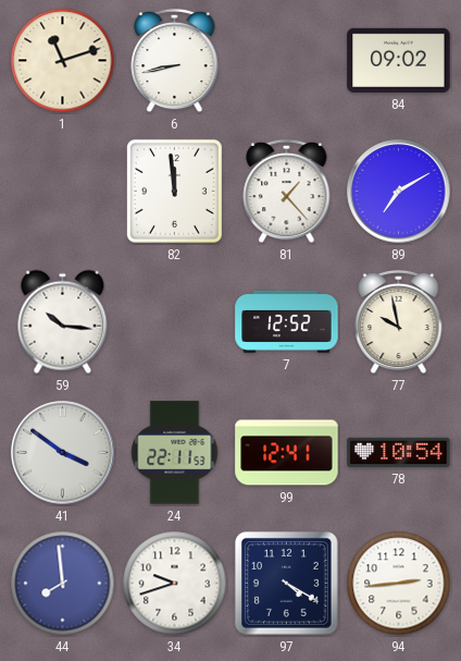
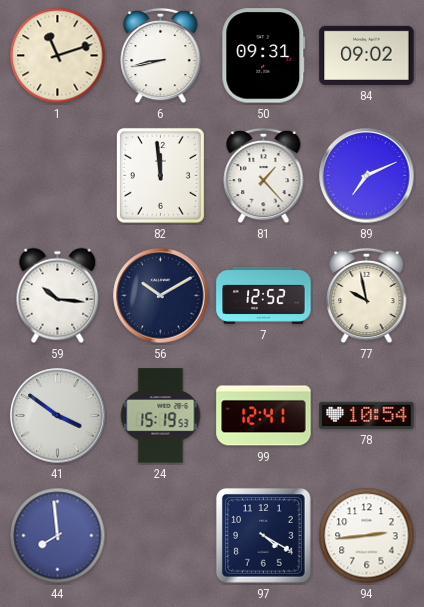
50: none -> 09:31
89: 7:10 -> 7:11
56: none -> 10:10
24: 22:11 -> 15:19
34: 9:42 -> none
